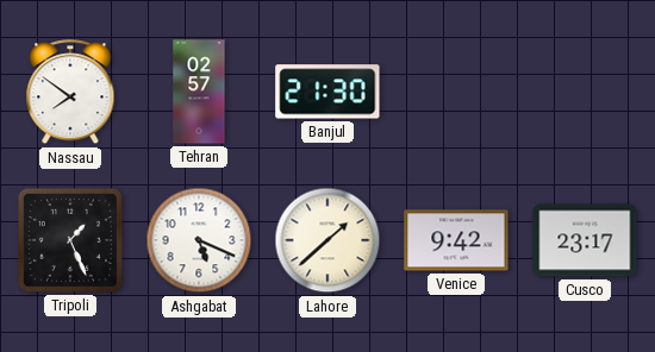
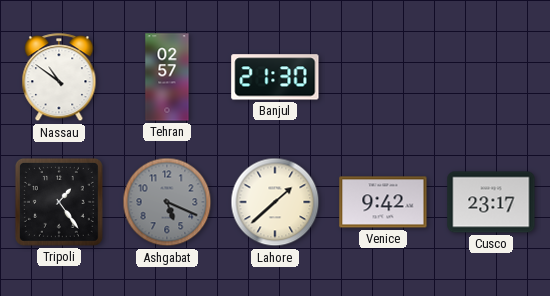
Nassau: 7:51 -> 10:51
Tripoli: 1:26 -> 1:24
Ashgabat dial: white -> grey
